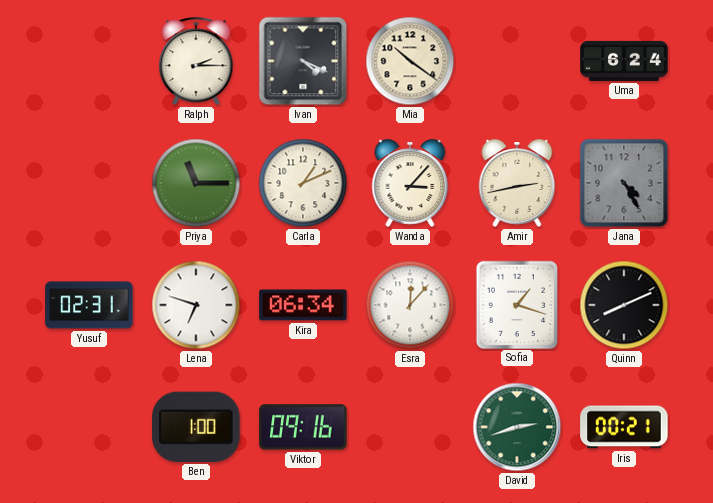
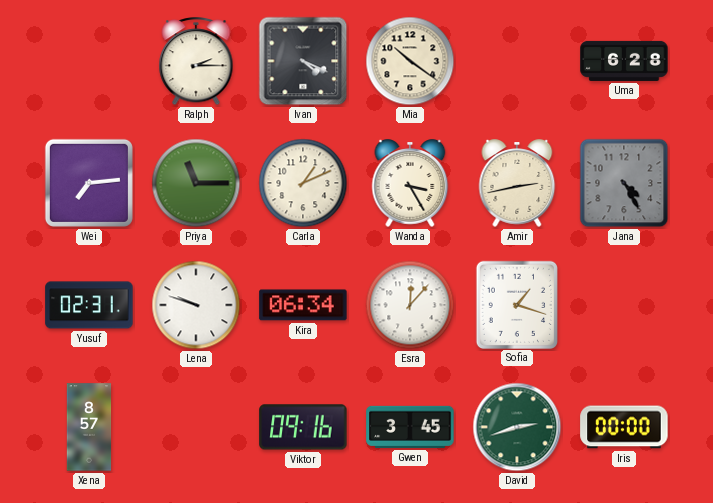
Uma: 6:24 -> 6:28
Wei: none -> 7:14
Wanda: 3:07 -> 3:25
Lena: 6:48 -> 9:48
Quinn: 8:11 -> none
Xena: none -> 8:57
Ben: 1:00 -> none
Gwen: none -> 3:45
Iris: 00:21 -> 00:00
